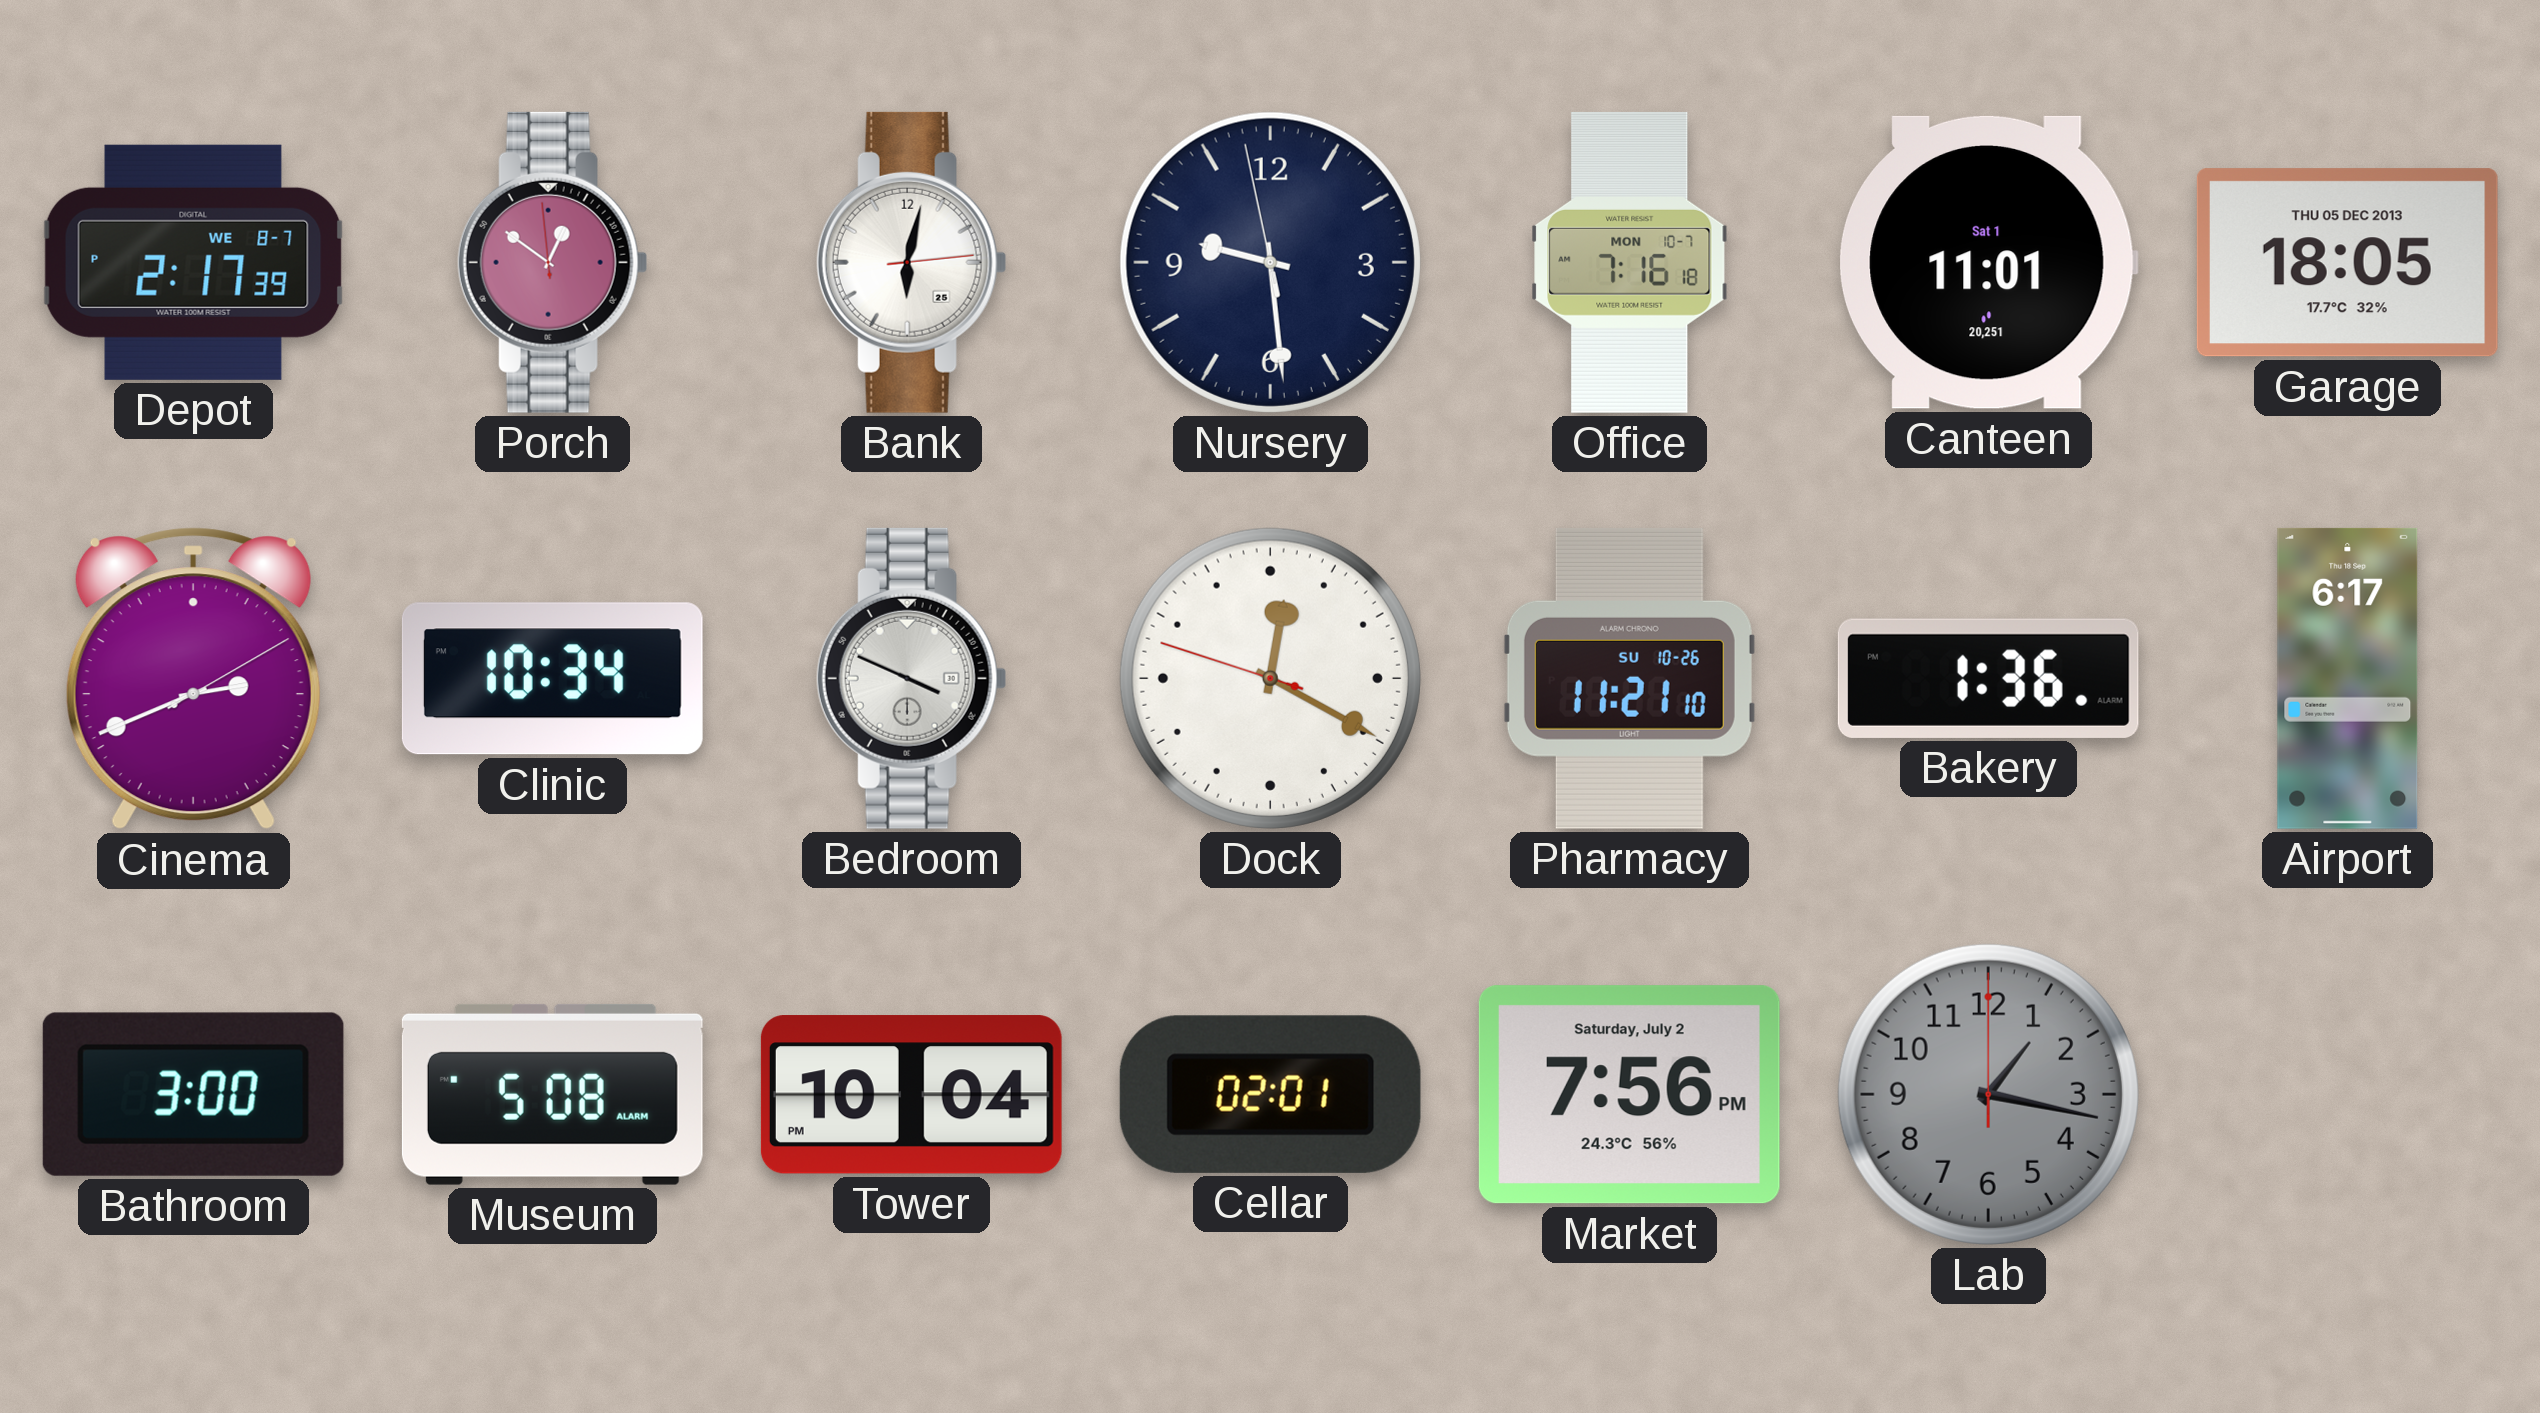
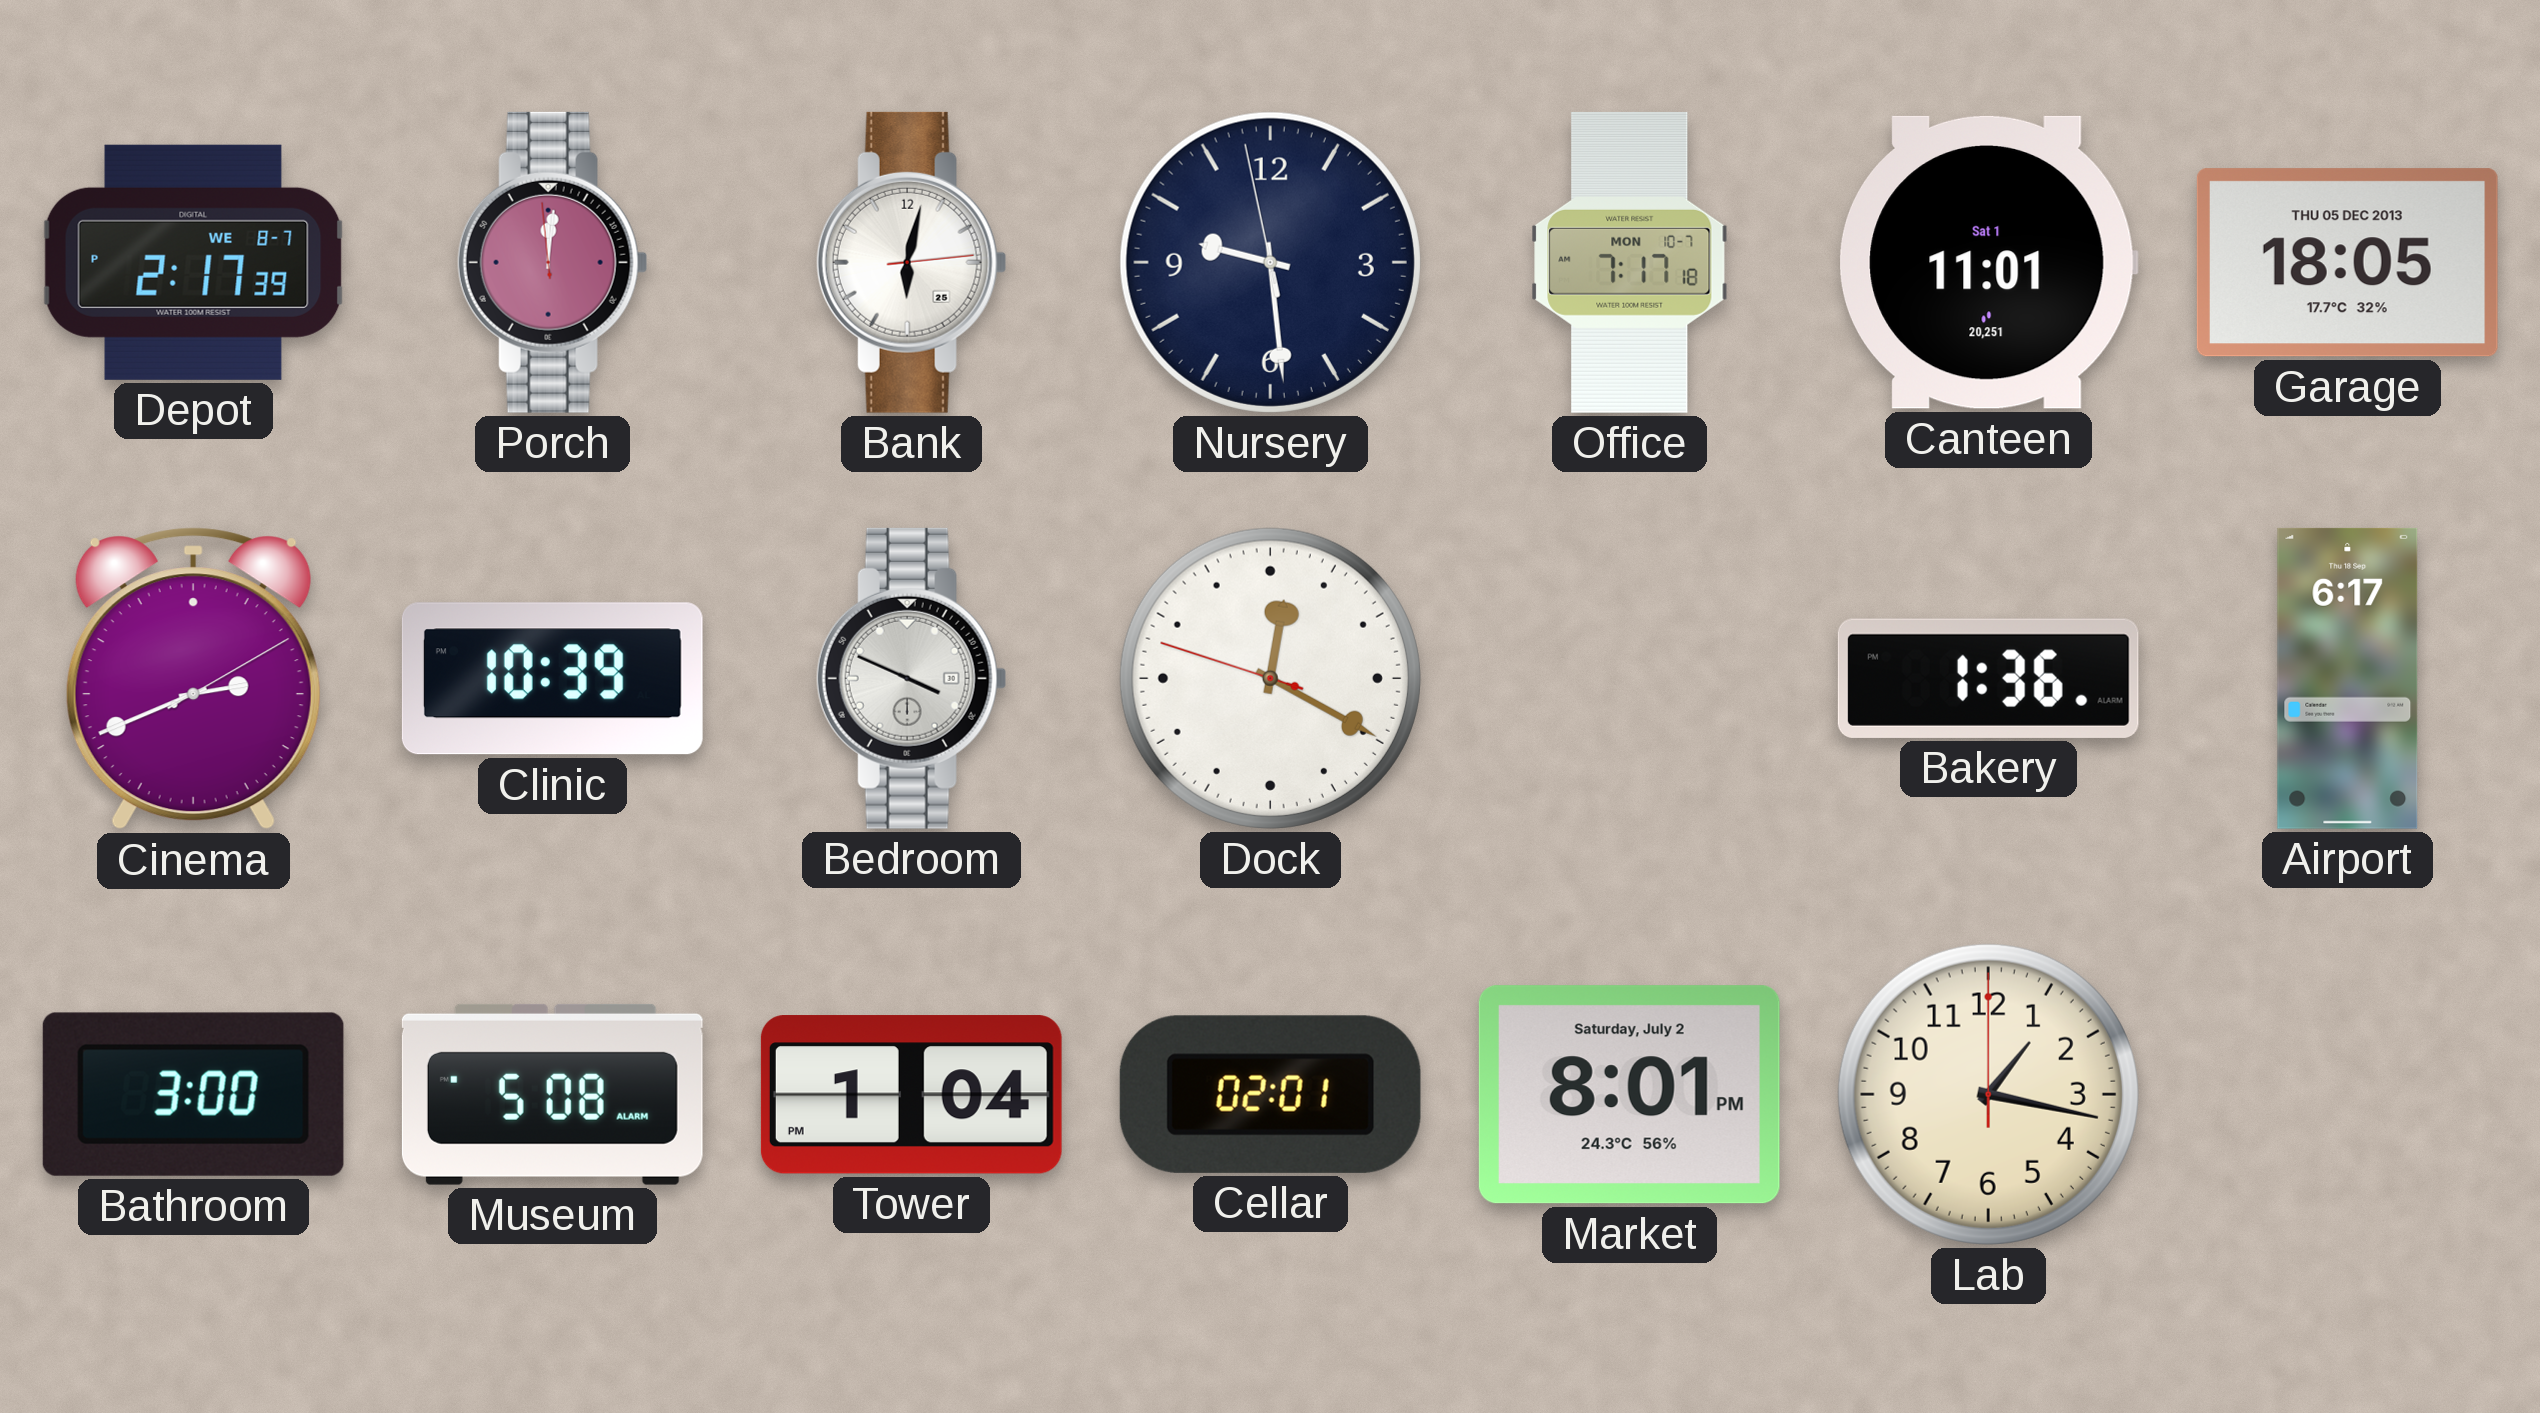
Porch: 12:50 -> 12:00
Office: 7:16 -> 7:17
Clinic: 10:34 -> 10:39
Pharmacy: 11:21 -> none
Tower: 10:04 -> 1:04
Market: 7:56 -> 8:01
Lab dial: grey -> cream
